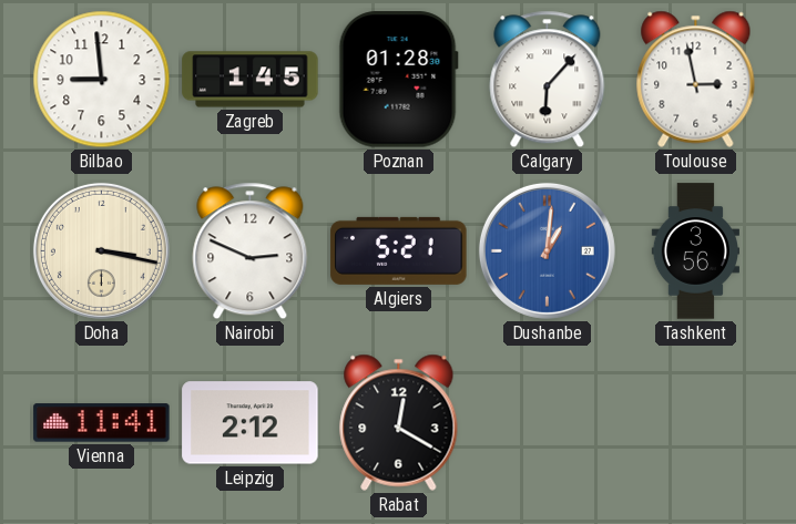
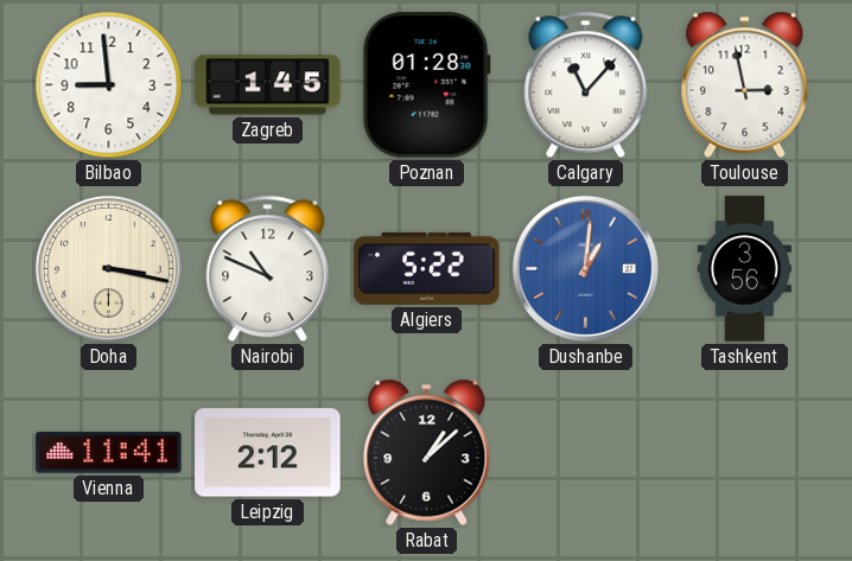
Calgary: 6:07 -> 11:07
Nairobi: 2:49 -> 10:49
Algiers: 5:21 -> 5:22
Rabat: 12:20 -> 1:08
